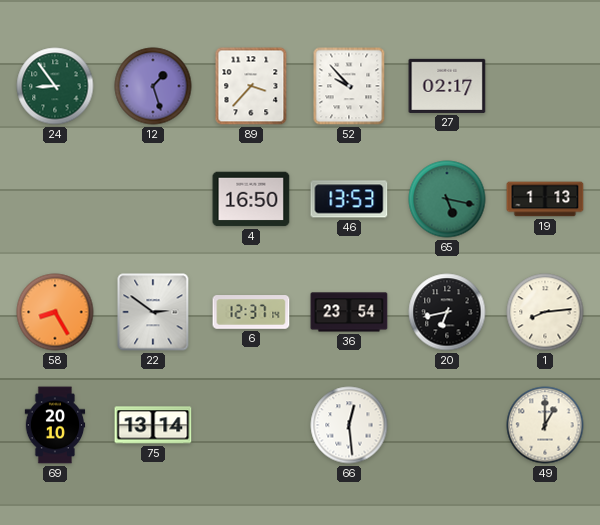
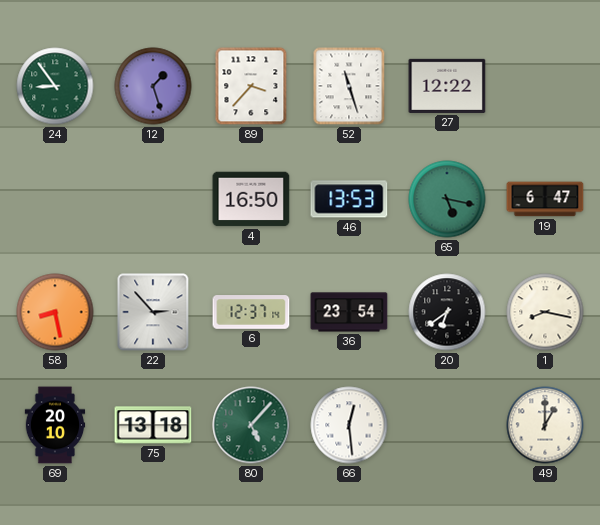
52: 9:53 -> 11:27
27: 02:17 -> 12:22
19: 1:13 -> 6:47
58: 8:25 -> 8:28
22: 2:51 -> 2:53
20: 6:43 -> 6:39
1: 8:14 -> 8:17
75: 13:14 -> 13:18
80: none -> 5:07
